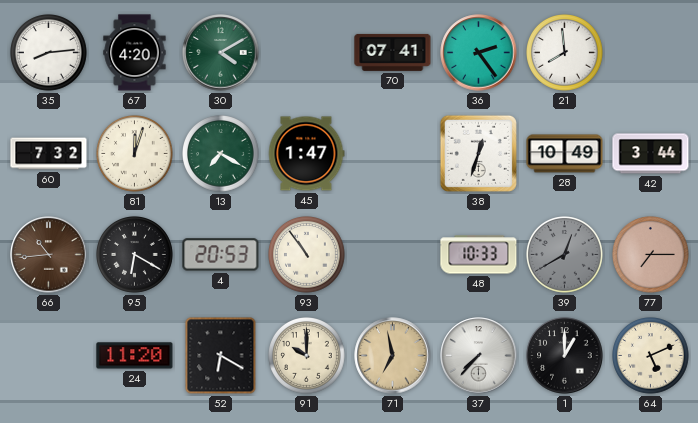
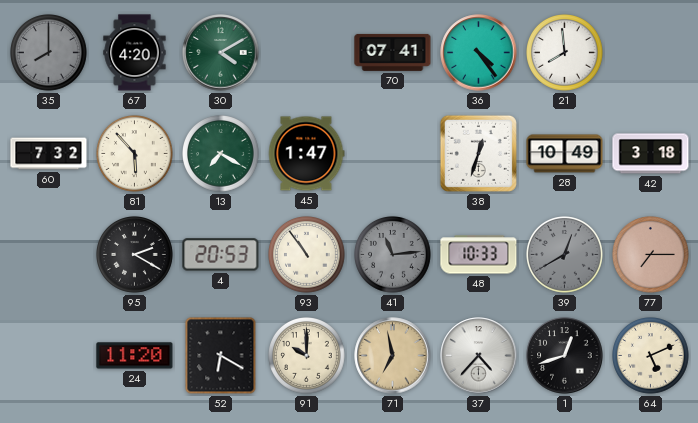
35: 8:14 -> 8:00
35 dial: white -> grey
36: 2:24 -> 4:24
81: 12:03 -> 5:53
42: 3:44 -> 3:18
66: 10:44 -> none
95: 6:20 -> 2:20
41: none -> 11:14
37: 7:37 -> 4:37
1: 1:00 -> 12:42
